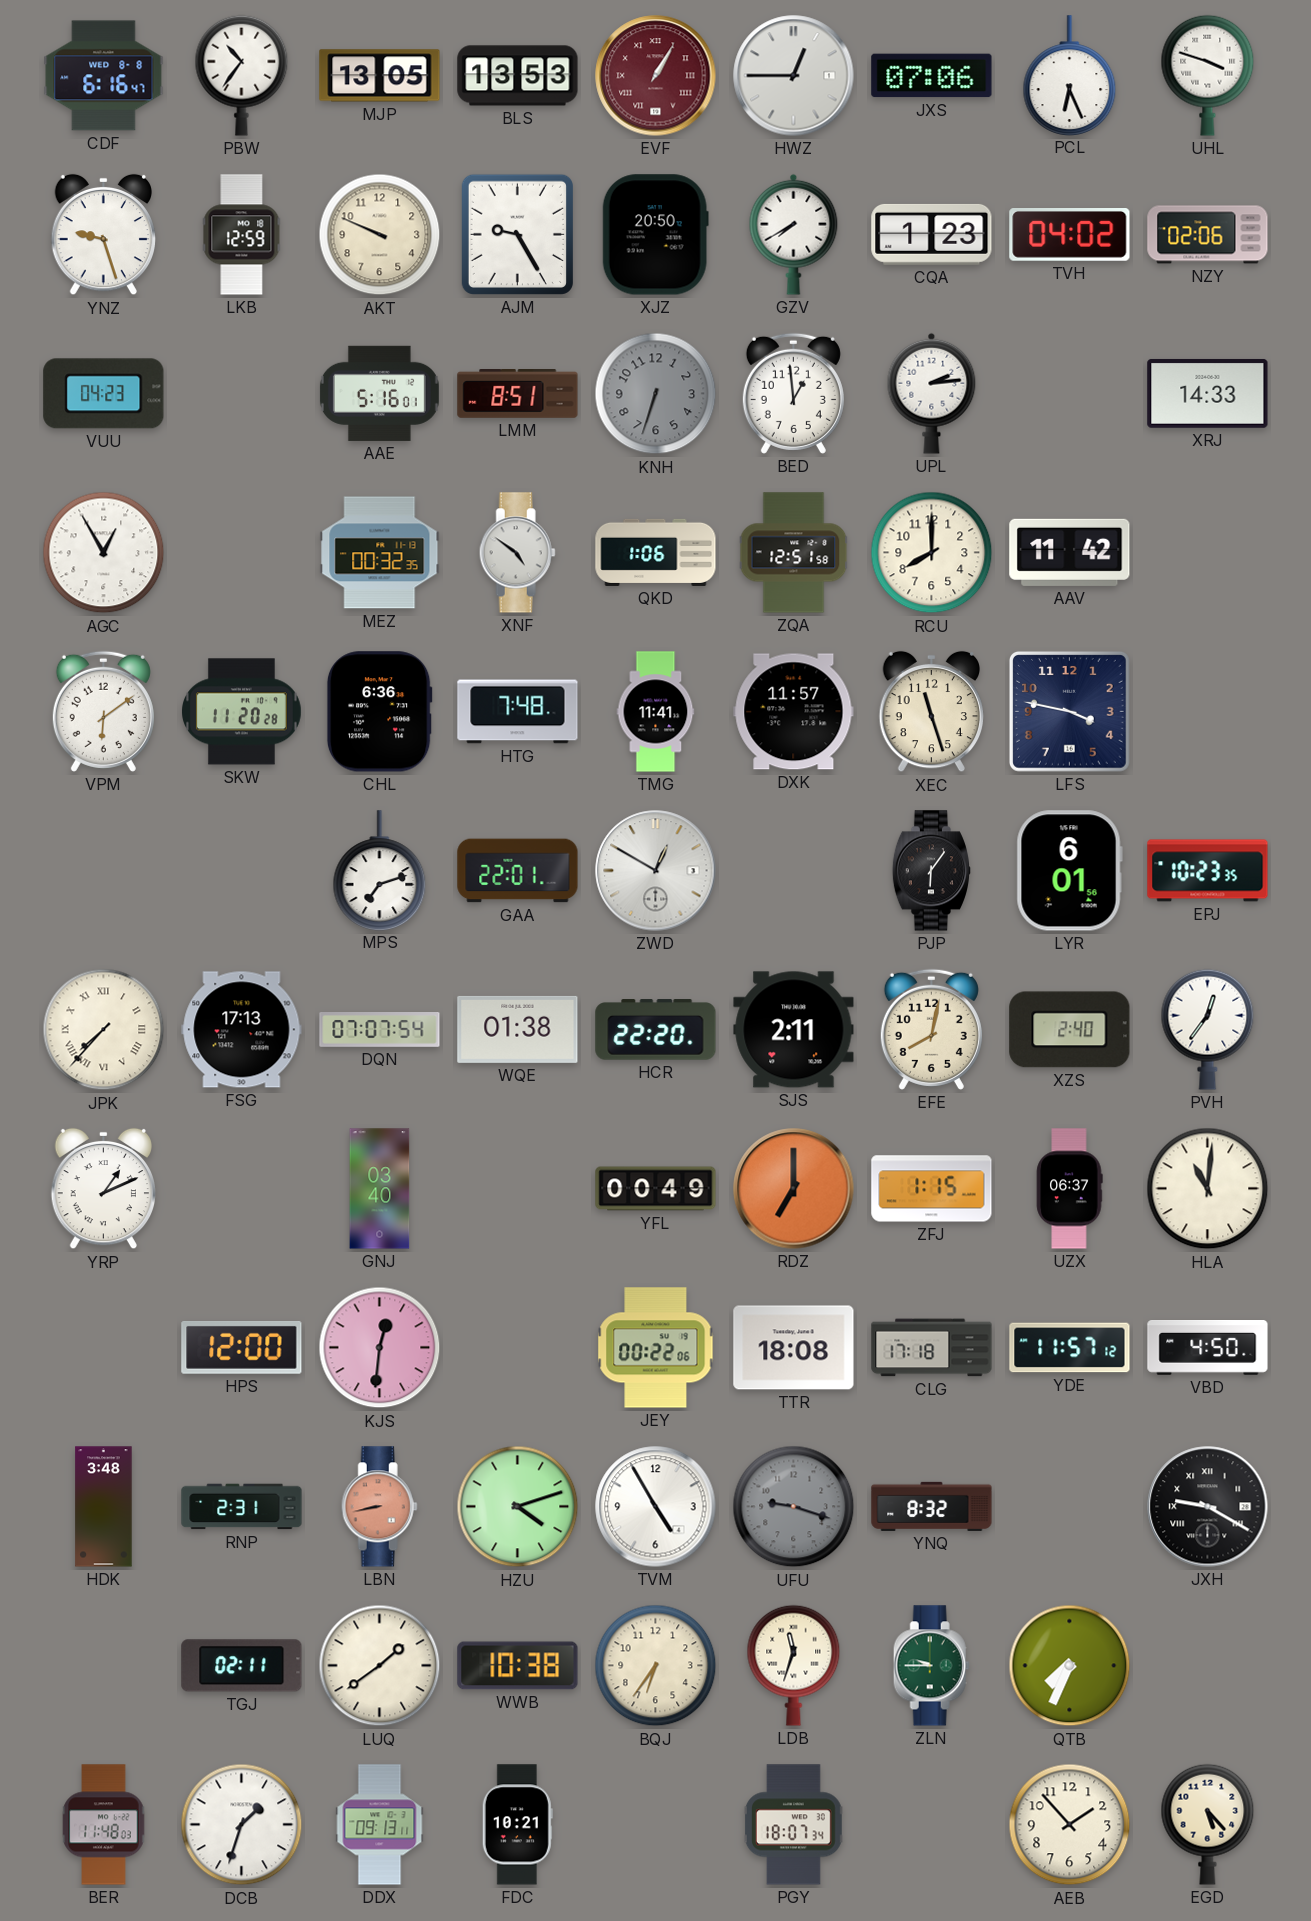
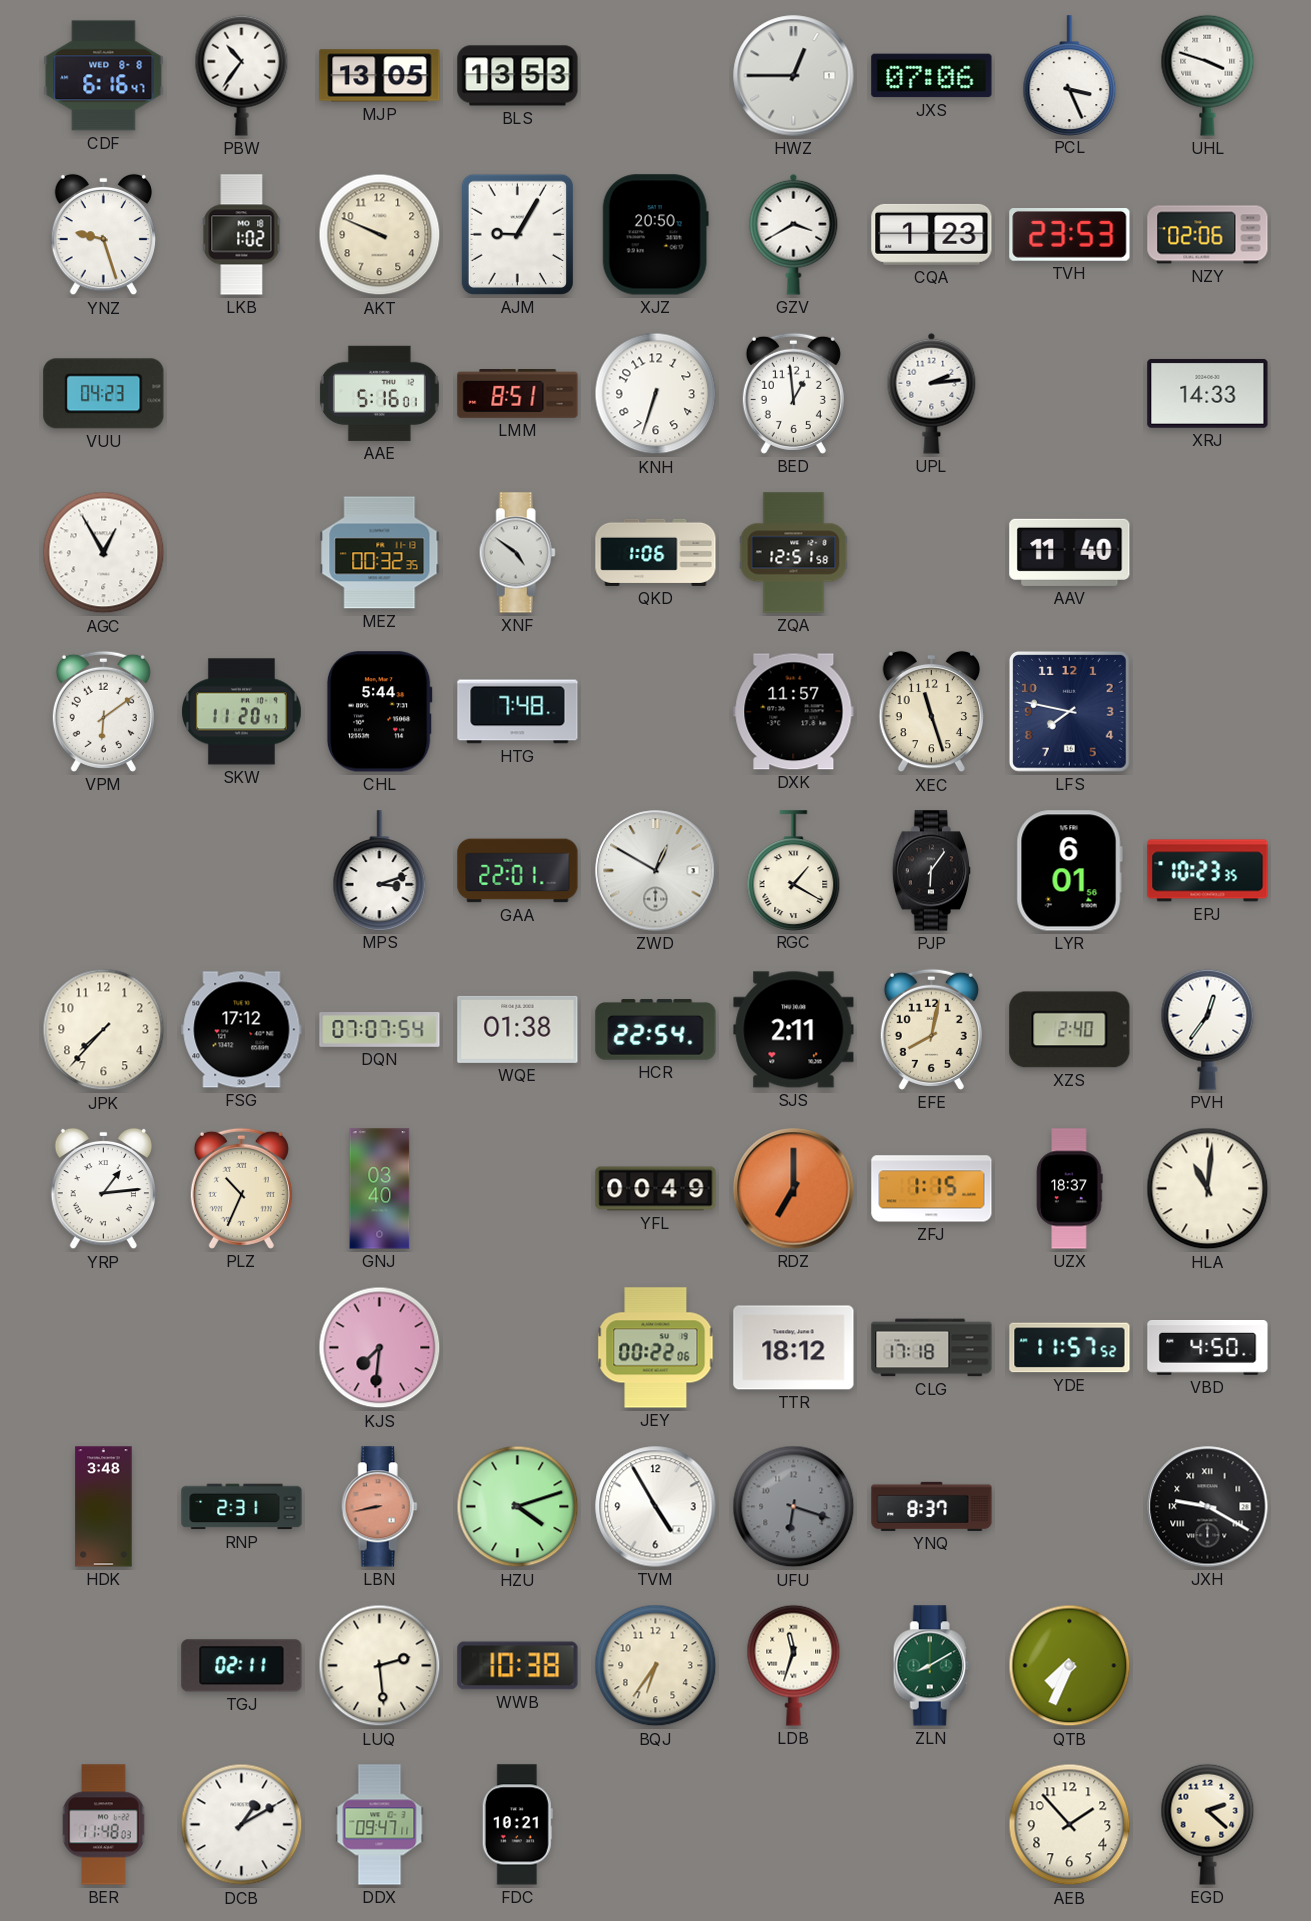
EVF: 1:05 -> none
PCL: 6:26 -> 3:26
LKB: 12:59 -> 1:02
AJM: 9:25 -> 9:05
GZV: 7:40 -> 3:40
TVH: 04:02 -> 23:53
KNH dial: grey -> white
RCU: 8:00 -> none
AAV: 11:42 -> 11:40
SKW: 11:20:28 -> 11:20:47
CHL: 6:36 -> 5:44
TMG: 11:41 -> none
LFS: 3:47 -> 7:47
MPS: 7:12 -> 3:12
RGC: none -> 1:20
JPK numerals: Roman -> Arabic
FSG: 17:13 -> 17:12
HCR: 22:20 -> 22:54
YRP: 1:11 -> 1:14
PLZ: none -> 10:34
UZX: 06:37 -> 18:37
HPS: 12:00 -> none
KJS: 12:31 -> 7:31
TTR: 18:08 -> 18:12
YDE: 11:57:12 -> 11:57:52
UFU: 9:18 -> 6:18
YNQ: 8:32 -> 8:37
LUQ: 1:39 -> 2:29
ZLN: 9:45 -> 8:10
DCB: 1:33 -> 1:10
DDX: 09:13 -> 09:47
PGY: 18:07 -> none
EGD: 5:23 -> 2:22
